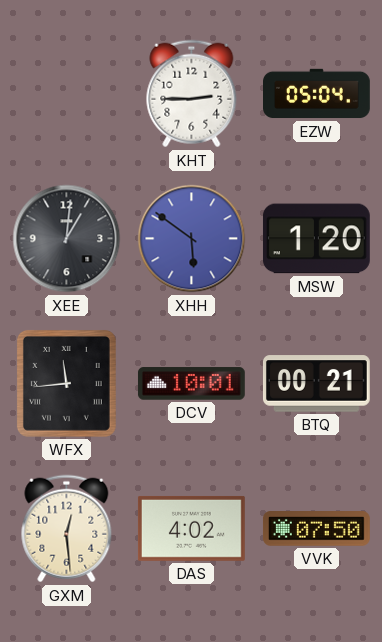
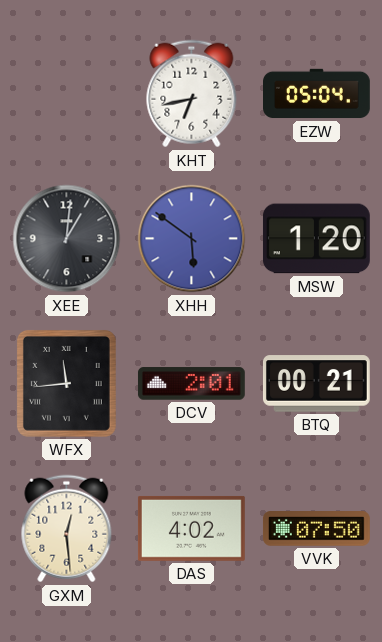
KHT: 2:45 -> 6:43
DCV: 10:01 -> 2:01
